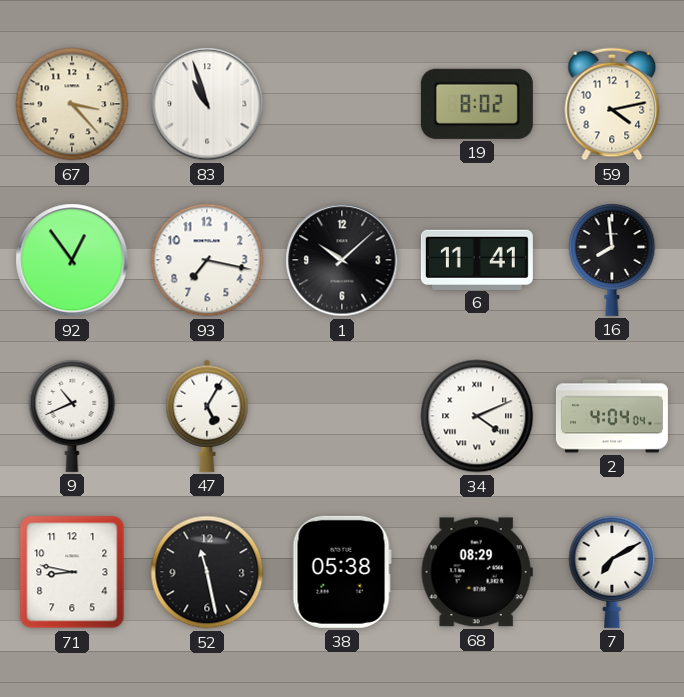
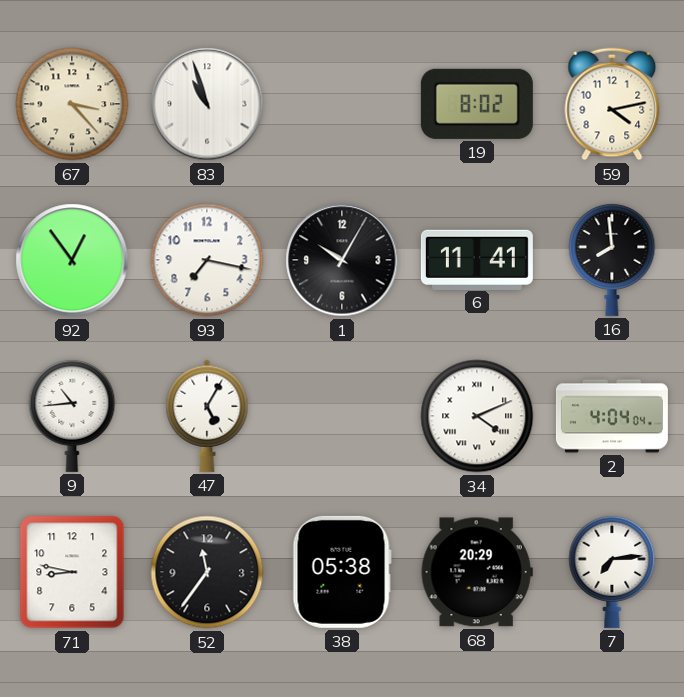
1: 10:08 -> 10:05
9: 10:41 -> 10:44
52: 11:28 -> 11:36
68: 08:29 -> 20:29
7: 7:10 -> 7:14
